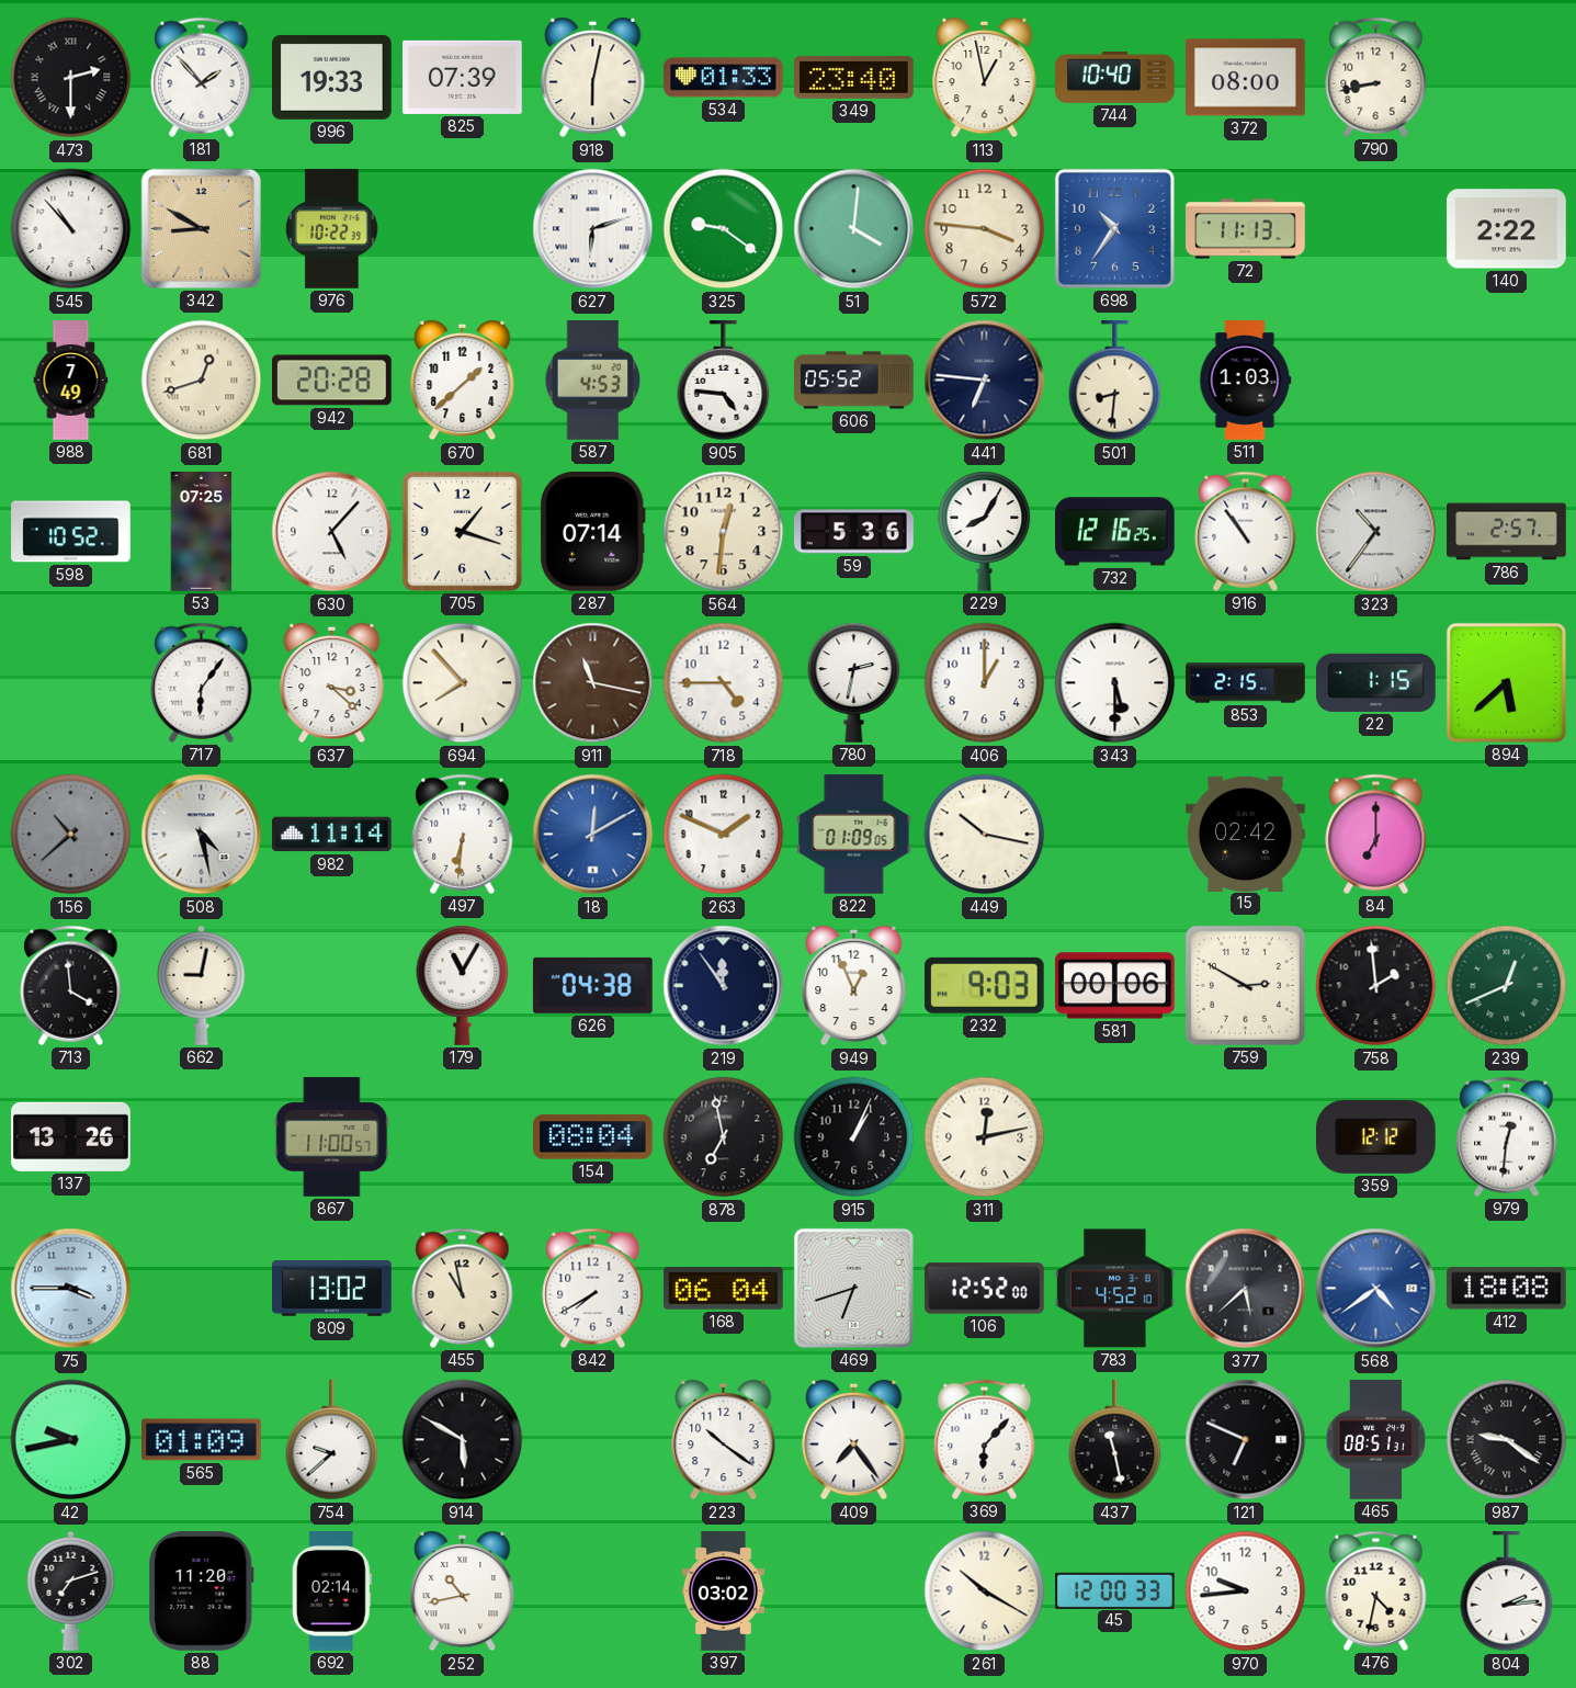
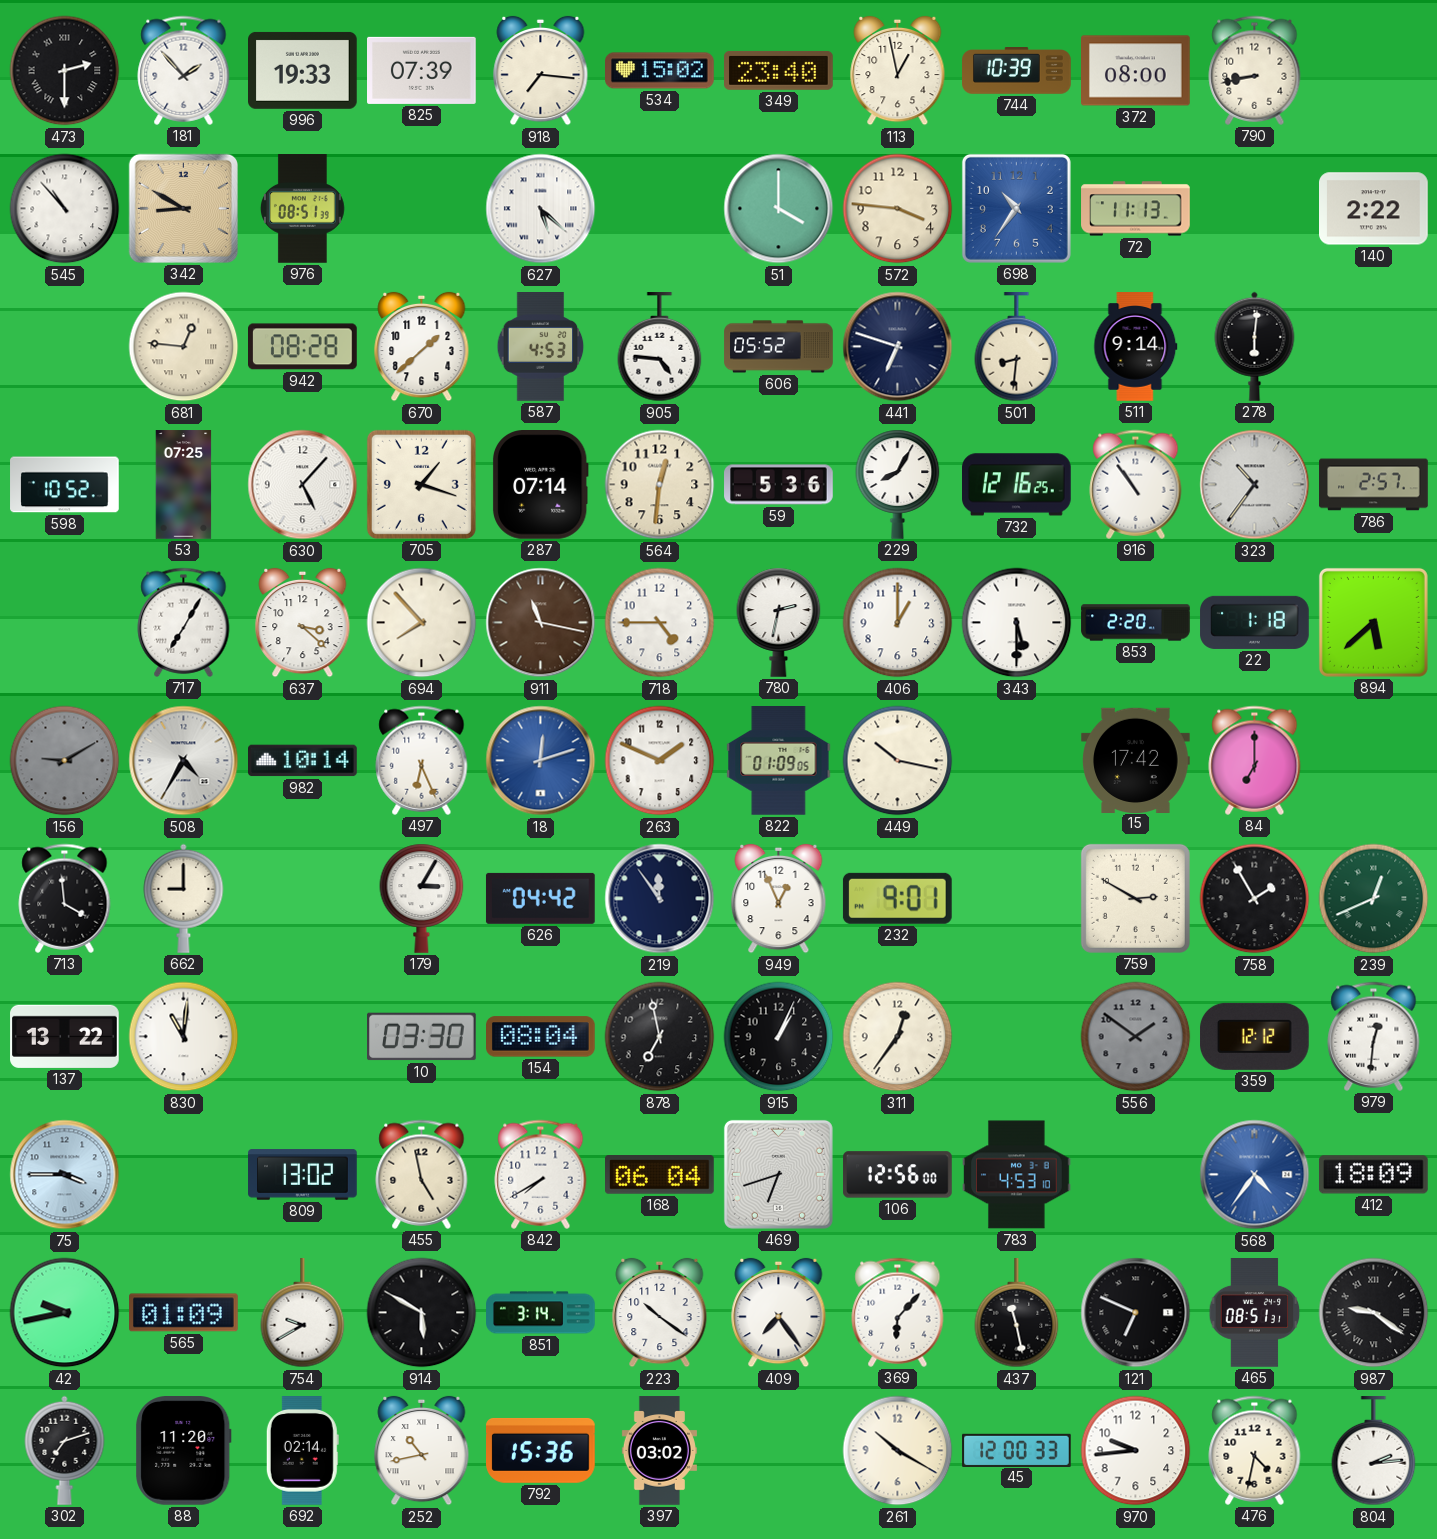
918: 6:02 -> 7:16
534: 01:33 -> 15:02
744: 10:40 -> 10:39
976: 10:22 -> 08:51
627: 6:12 -> 5:22
325: 9:21 -> none
51: 4:01 -> 4:00
988: 7:49 -> none
681: 12:42 -> 12:46
942: 20:28 -> 08:28
441: 6:46 -> 6:48
511: 1:03 -> 9:14
278: none -> 6:01
717: 6:06 -> 7:05
853: 2:15 -> 2:20
22: 1:15 -> 1:18
156: 10:38 -> 9:10
508: 4:28 -> 4:35
982: 11:14 -> 10:14
497: 6:31 -> 6:26
18: 12:10 -> 12:12
15: 02:42 -> 17:42
662: 9:02 -> 9:00
179: 11:05 -> 3:05
626: 04:38 -> 04:42
232: 9:03 -> 9:01
581: 00:06 -> none
758: 1:59 -> 1:55
137: 13:26 -> 13:22
830: none -> 11:01
867: 11:00 -> none
10: none -> 03:30
311: 12:13 -> 12:36
556: none -> 1:51
455: 10:58 -> 4:58
106: 12:52 -> 12:56
783: 4:52 -> 4:53
377: 5:38 -> none
568: 4:39 -> 4:36
412: 18:08 -> 18:09
754: 9:38 -> 9:40
851: none -> 3:14
792: none -> 15:36
